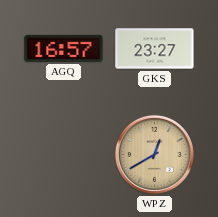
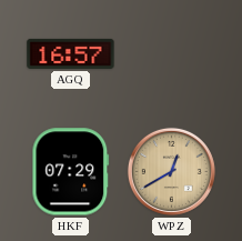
GKS: 23:27 -> none
HKF: none -> 07:29
